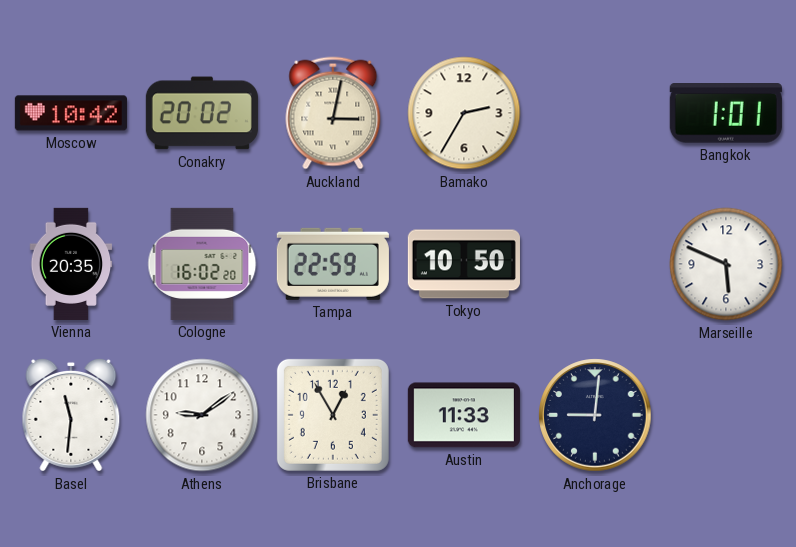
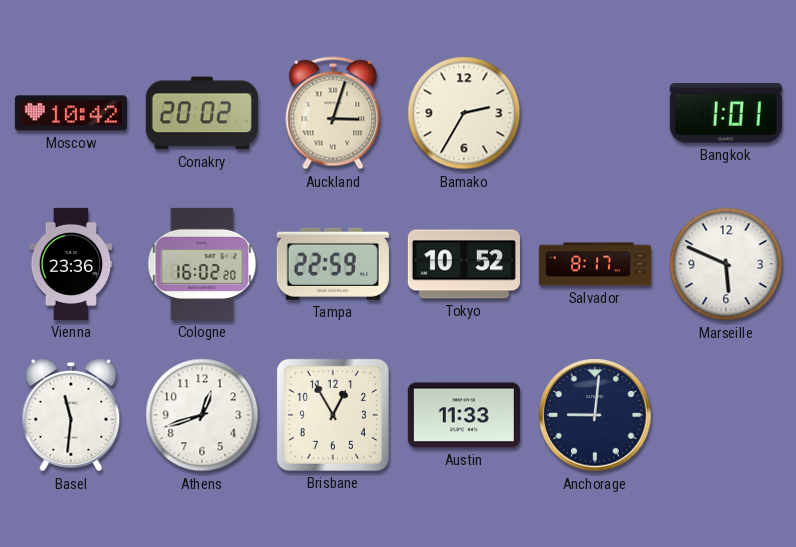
Auckland: 3:02 -> 3:03
Vienna: 20:35 -> 23:36
Tokyo: 10:50 -> 10:52
Salvador: none -> 8:17
Athens: 9:09 -> 12:42
